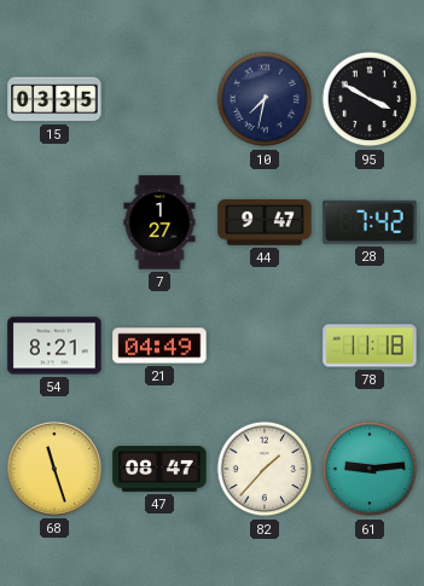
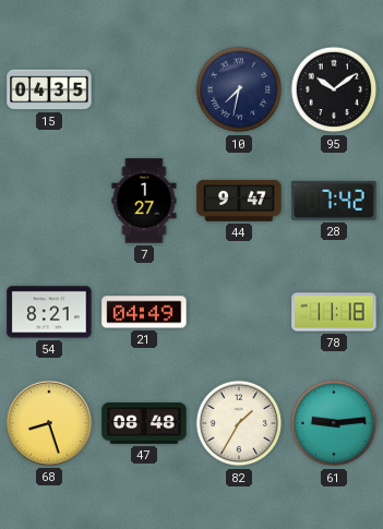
15: 03:35 -> 04:35
95: 3:50 -> 10:09
68: 11:27 -> 8:27
47: 08:47 -> 08:48
82: 1:37 -> 1:35
